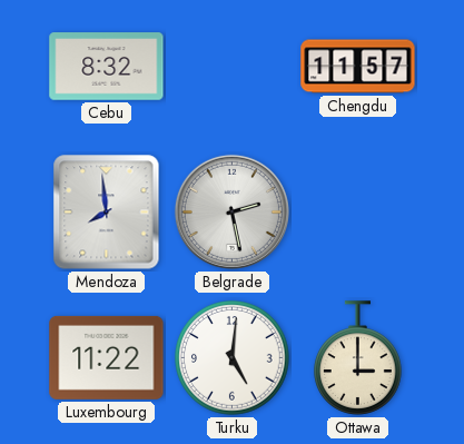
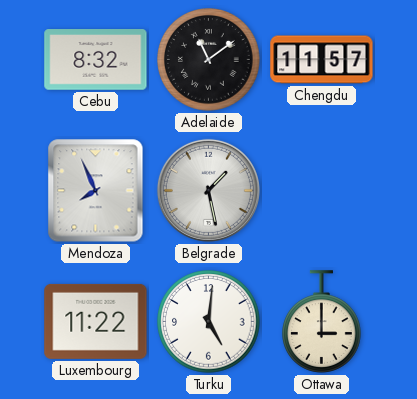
Adelaide: none -> 11:09
Mendoza: 7:59 -> 7:56
Belgrade: 2:28 -> 1:28
